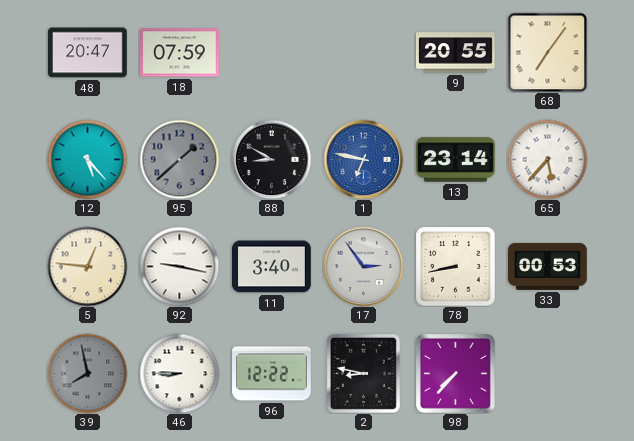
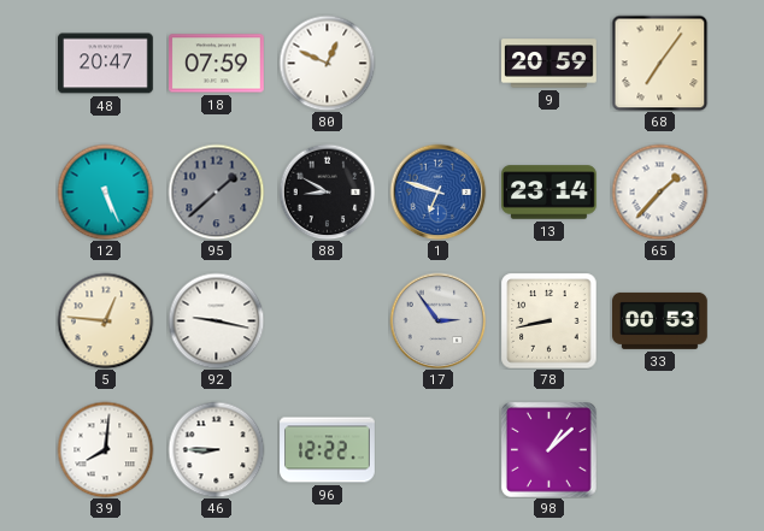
80: none -> 12:49
9: 20:55 -> 20:59
12: 5:23 -> 5:26
1: 6:47 -> 6:48
65: 5:37 -> 1:37
11: 3:40 -> none
39: 7:58 -> 8:01
39 dial: grey -> white
2: 8:47 -> none
98: 7:37 -> 1:08
